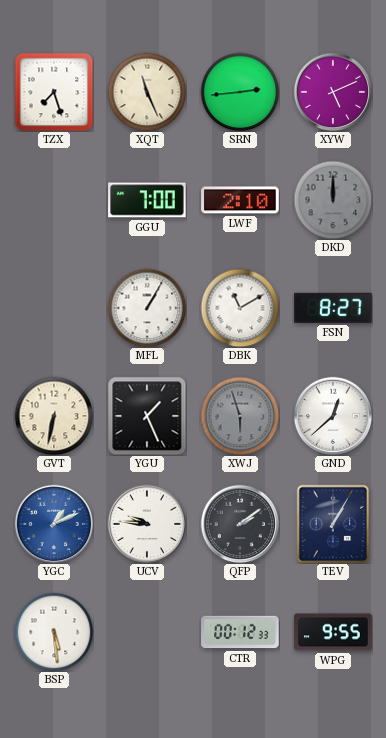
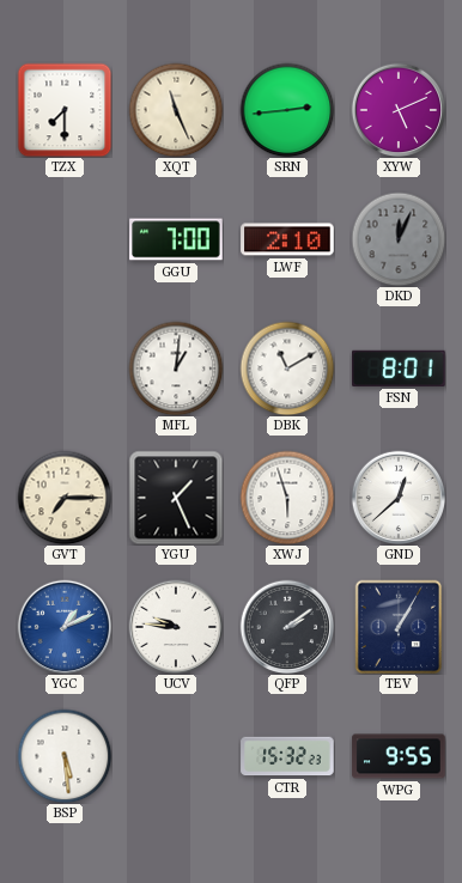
TZX: 7:27 -> 7:30
DKD: 12:00 -> 12:04
MFL: 1:05 -> 1:01
FSN: 8:27 -> 8:01
GVT: 6:32 -> 7:15
XWJ dial: grey -> white
CTR: 00:12 -> 15:32
